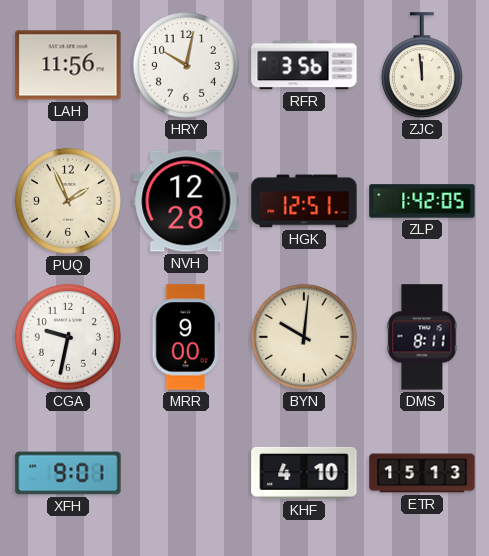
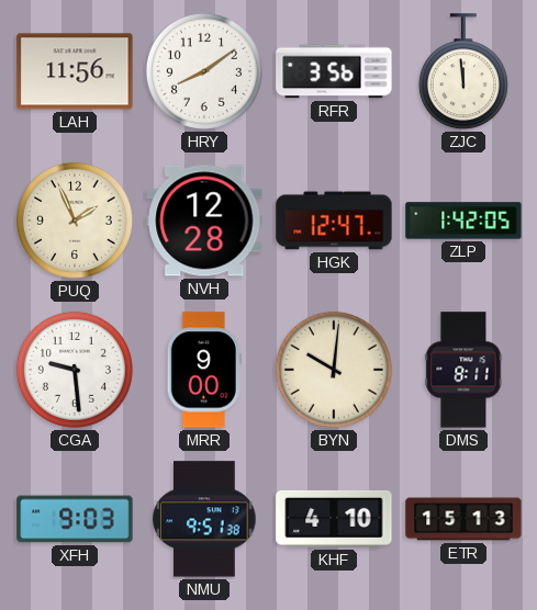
HRY: 10:02 -> 8:09
HGK: 12:51 -> 12:47
CGA: 9:32 -> 9:29
XFH: 9:01 -> 9:03
NMU: none -> 9:51
